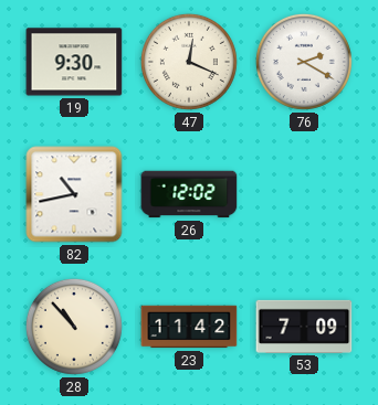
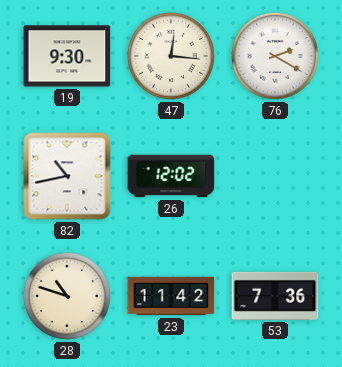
47: 12:19 -> 12:16
28: 10:53 -> 10:48
53: 7:09 -> 7:36
